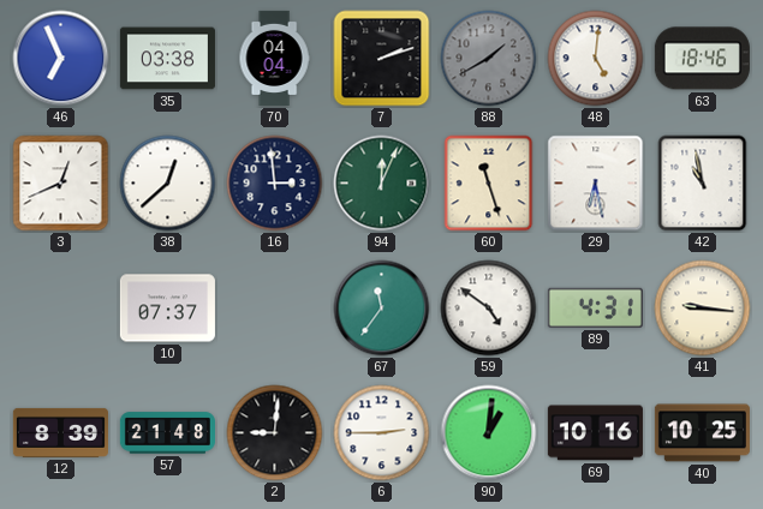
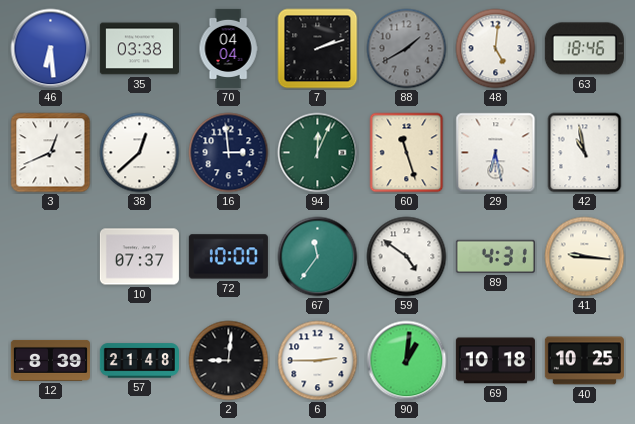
46: 6:56 -> 6:29
72: none -> 10:00
69: 10:16 -> 10:18
